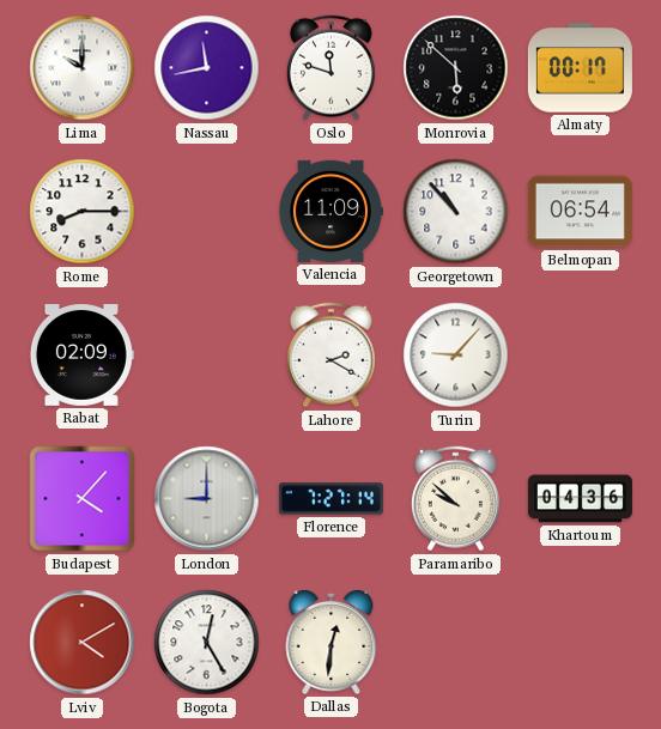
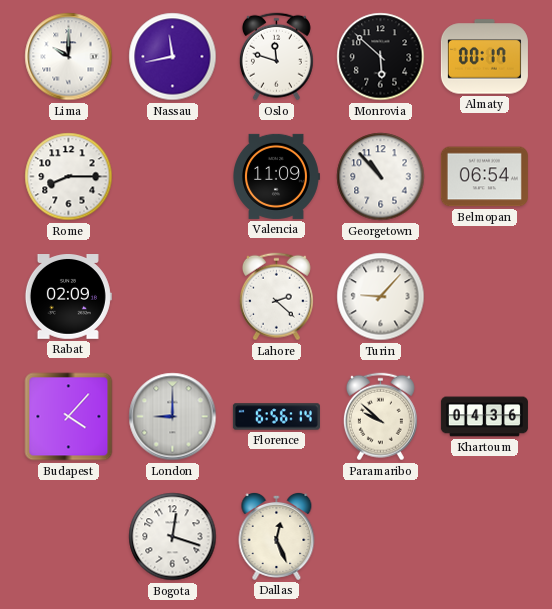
Lahore: 2:20 -> 2:22
Florence: 7:27 -> 6:56
Lviv: 4:10 -> none
Bogota: 12:25 -> 12:18
Dallas: 12:31 -> 12:26
